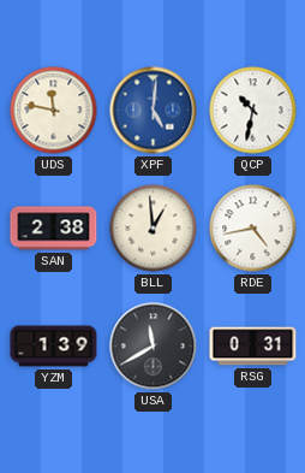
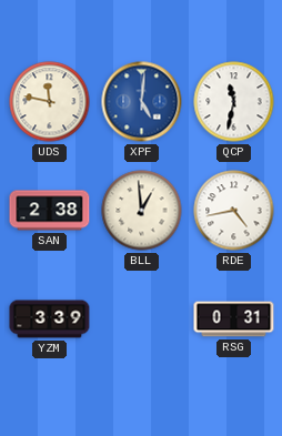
QCP: 10:32 -> 11:32
YZM: 1:39 -> 3:39
USA: 11:40 -> none
